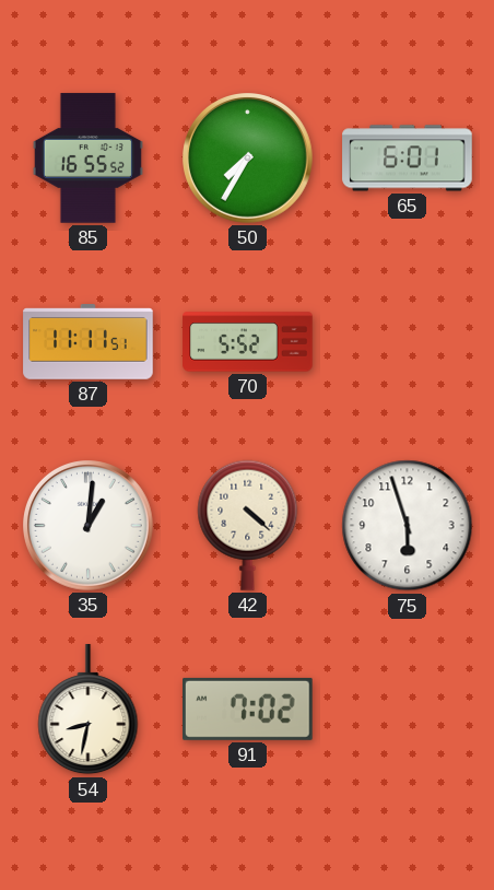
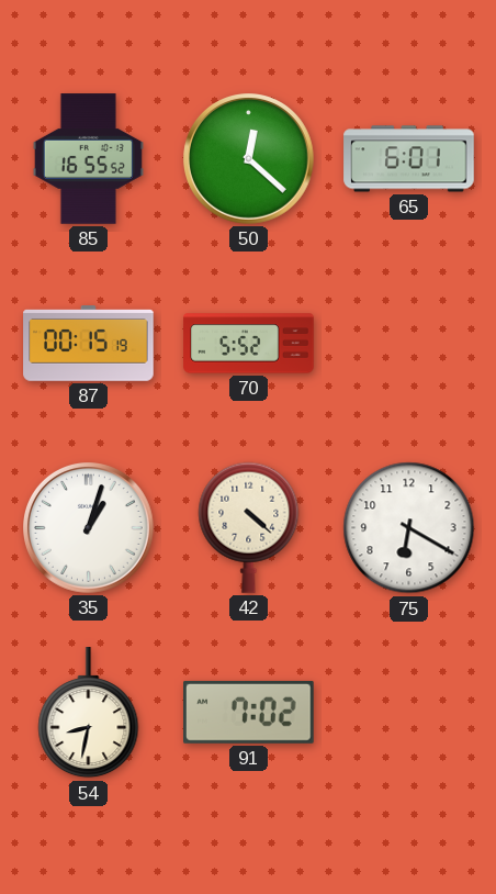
50: 7:35 -> 12:22
87: 11:11 -> 00:15
35: 1:01 -> 1:03
75: 5:57 -> 6:20
